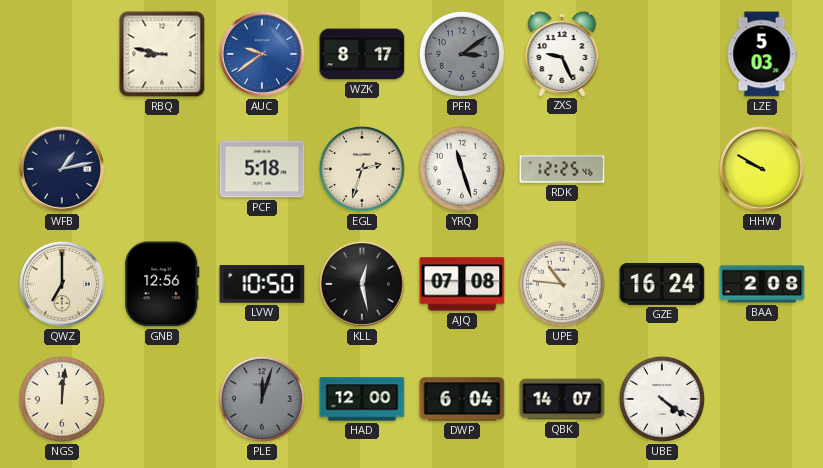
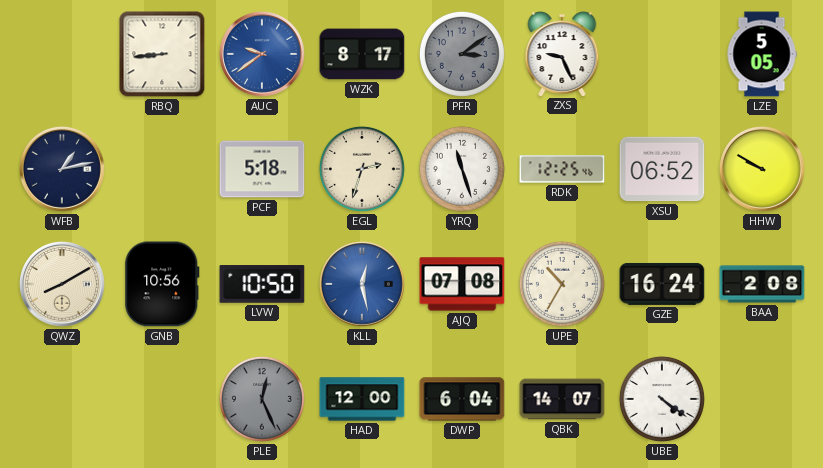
RBQ: 8:47 -> 8:44
LZE: 5:03 -> 5:05
XSU: none -> 06:52
QWZ: 7:00 -> 8:10
GNB: 12:56 -> 10:56
KLL dial: black -> blue
UPE: 10:46 -> 10:35
NGS: 12:01 -> none
PLE: 12:03 -> 12:26
